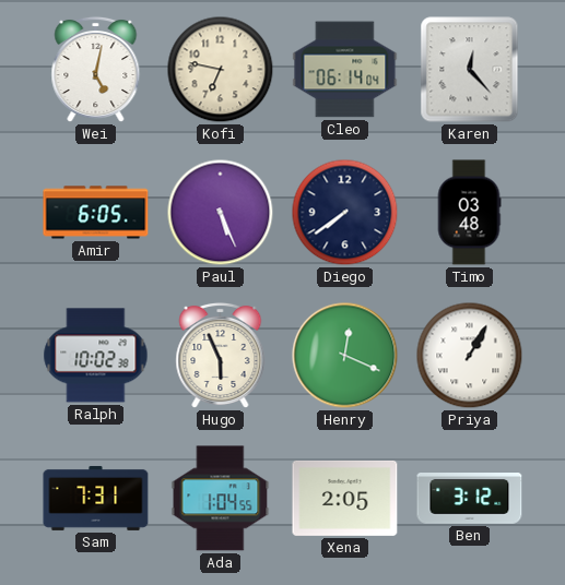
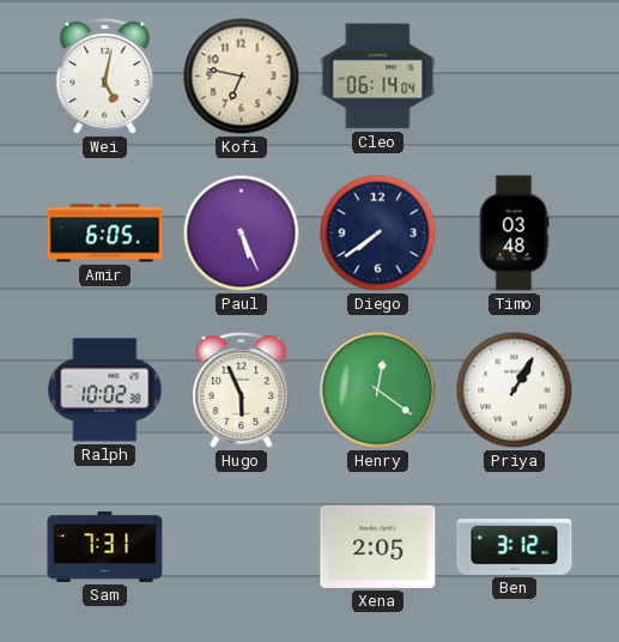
Karen: 12:23 -> none
Henry: 12:19 -> 12:21
Ada: 1:04 -> none
